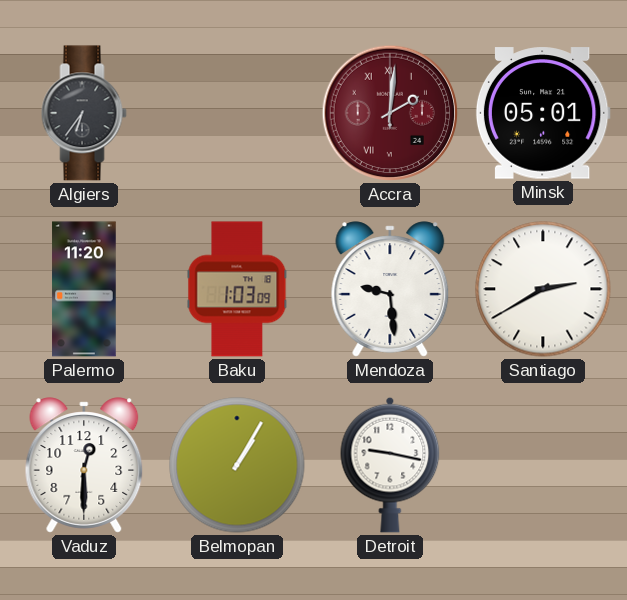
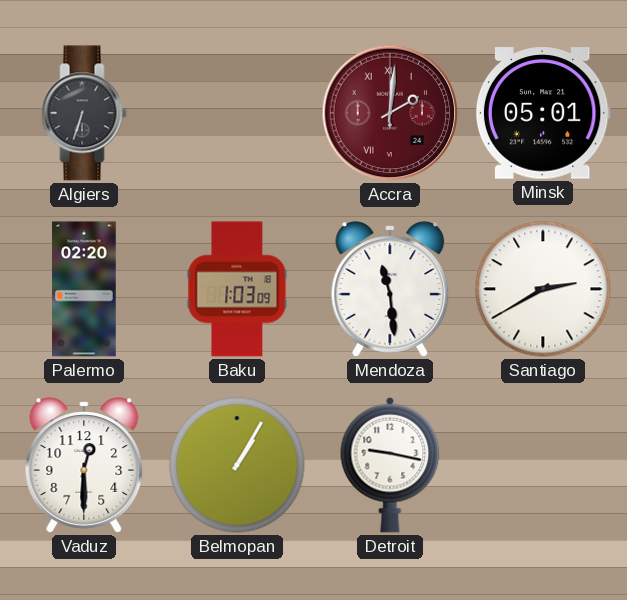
Algiers: 6:36 -> 6:33
Palermo: 11:20 -> 02:20
Mendoza: 9:29 -> 11:29
